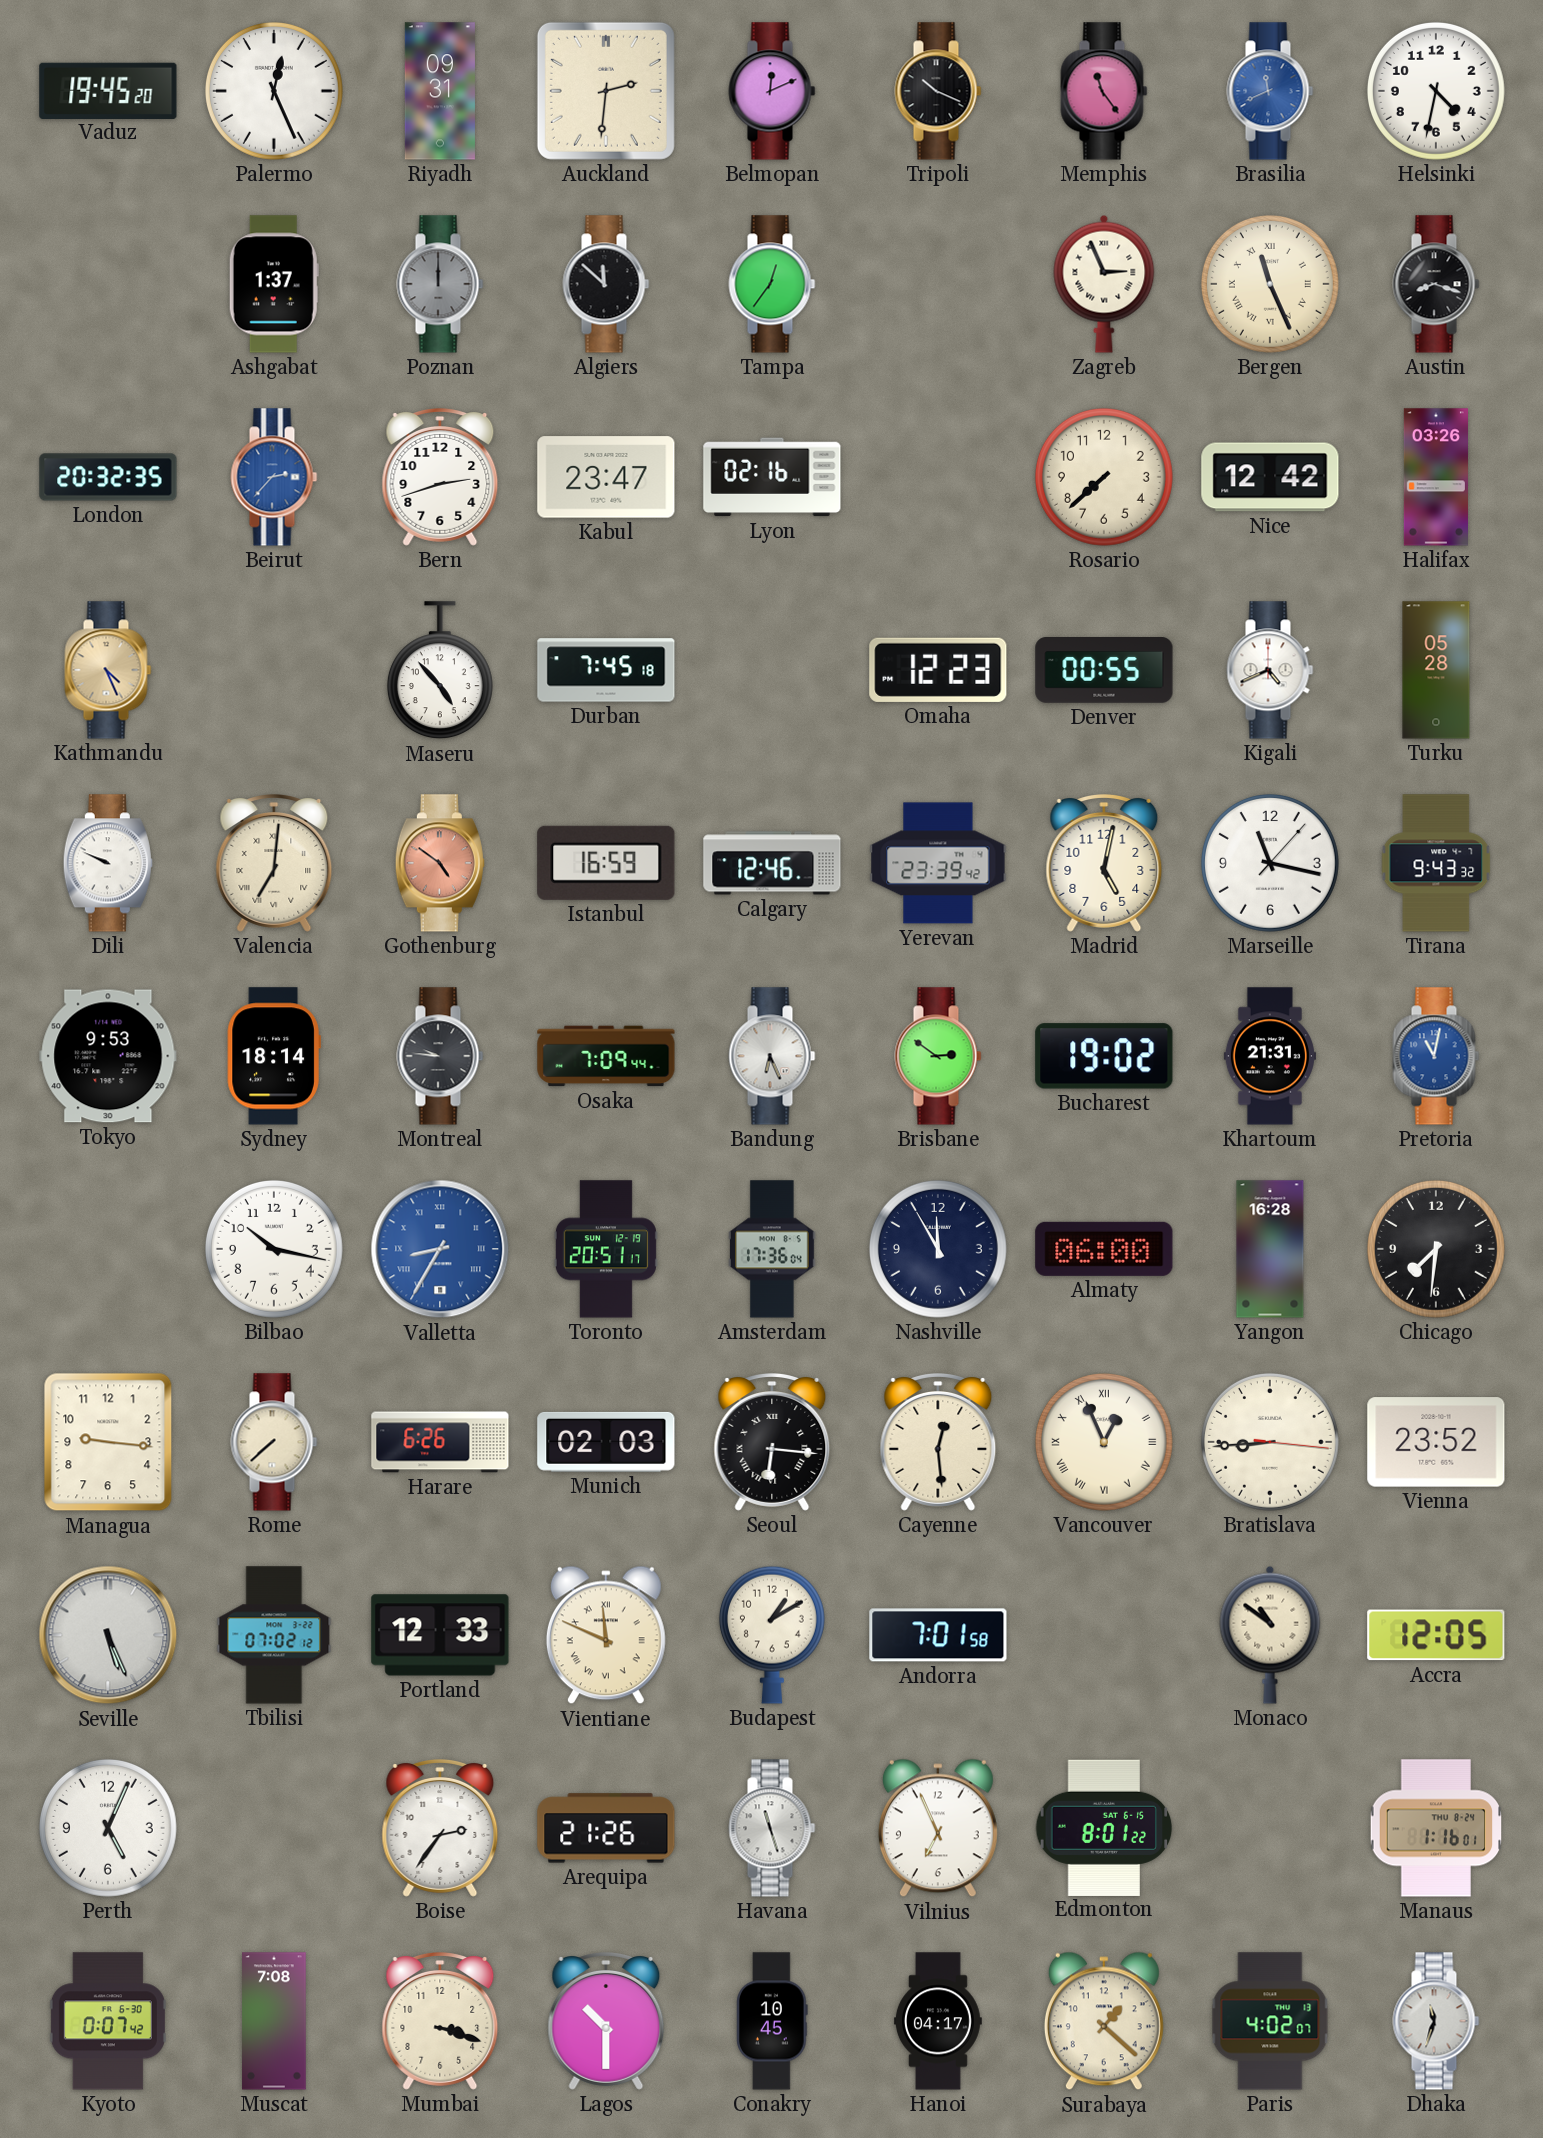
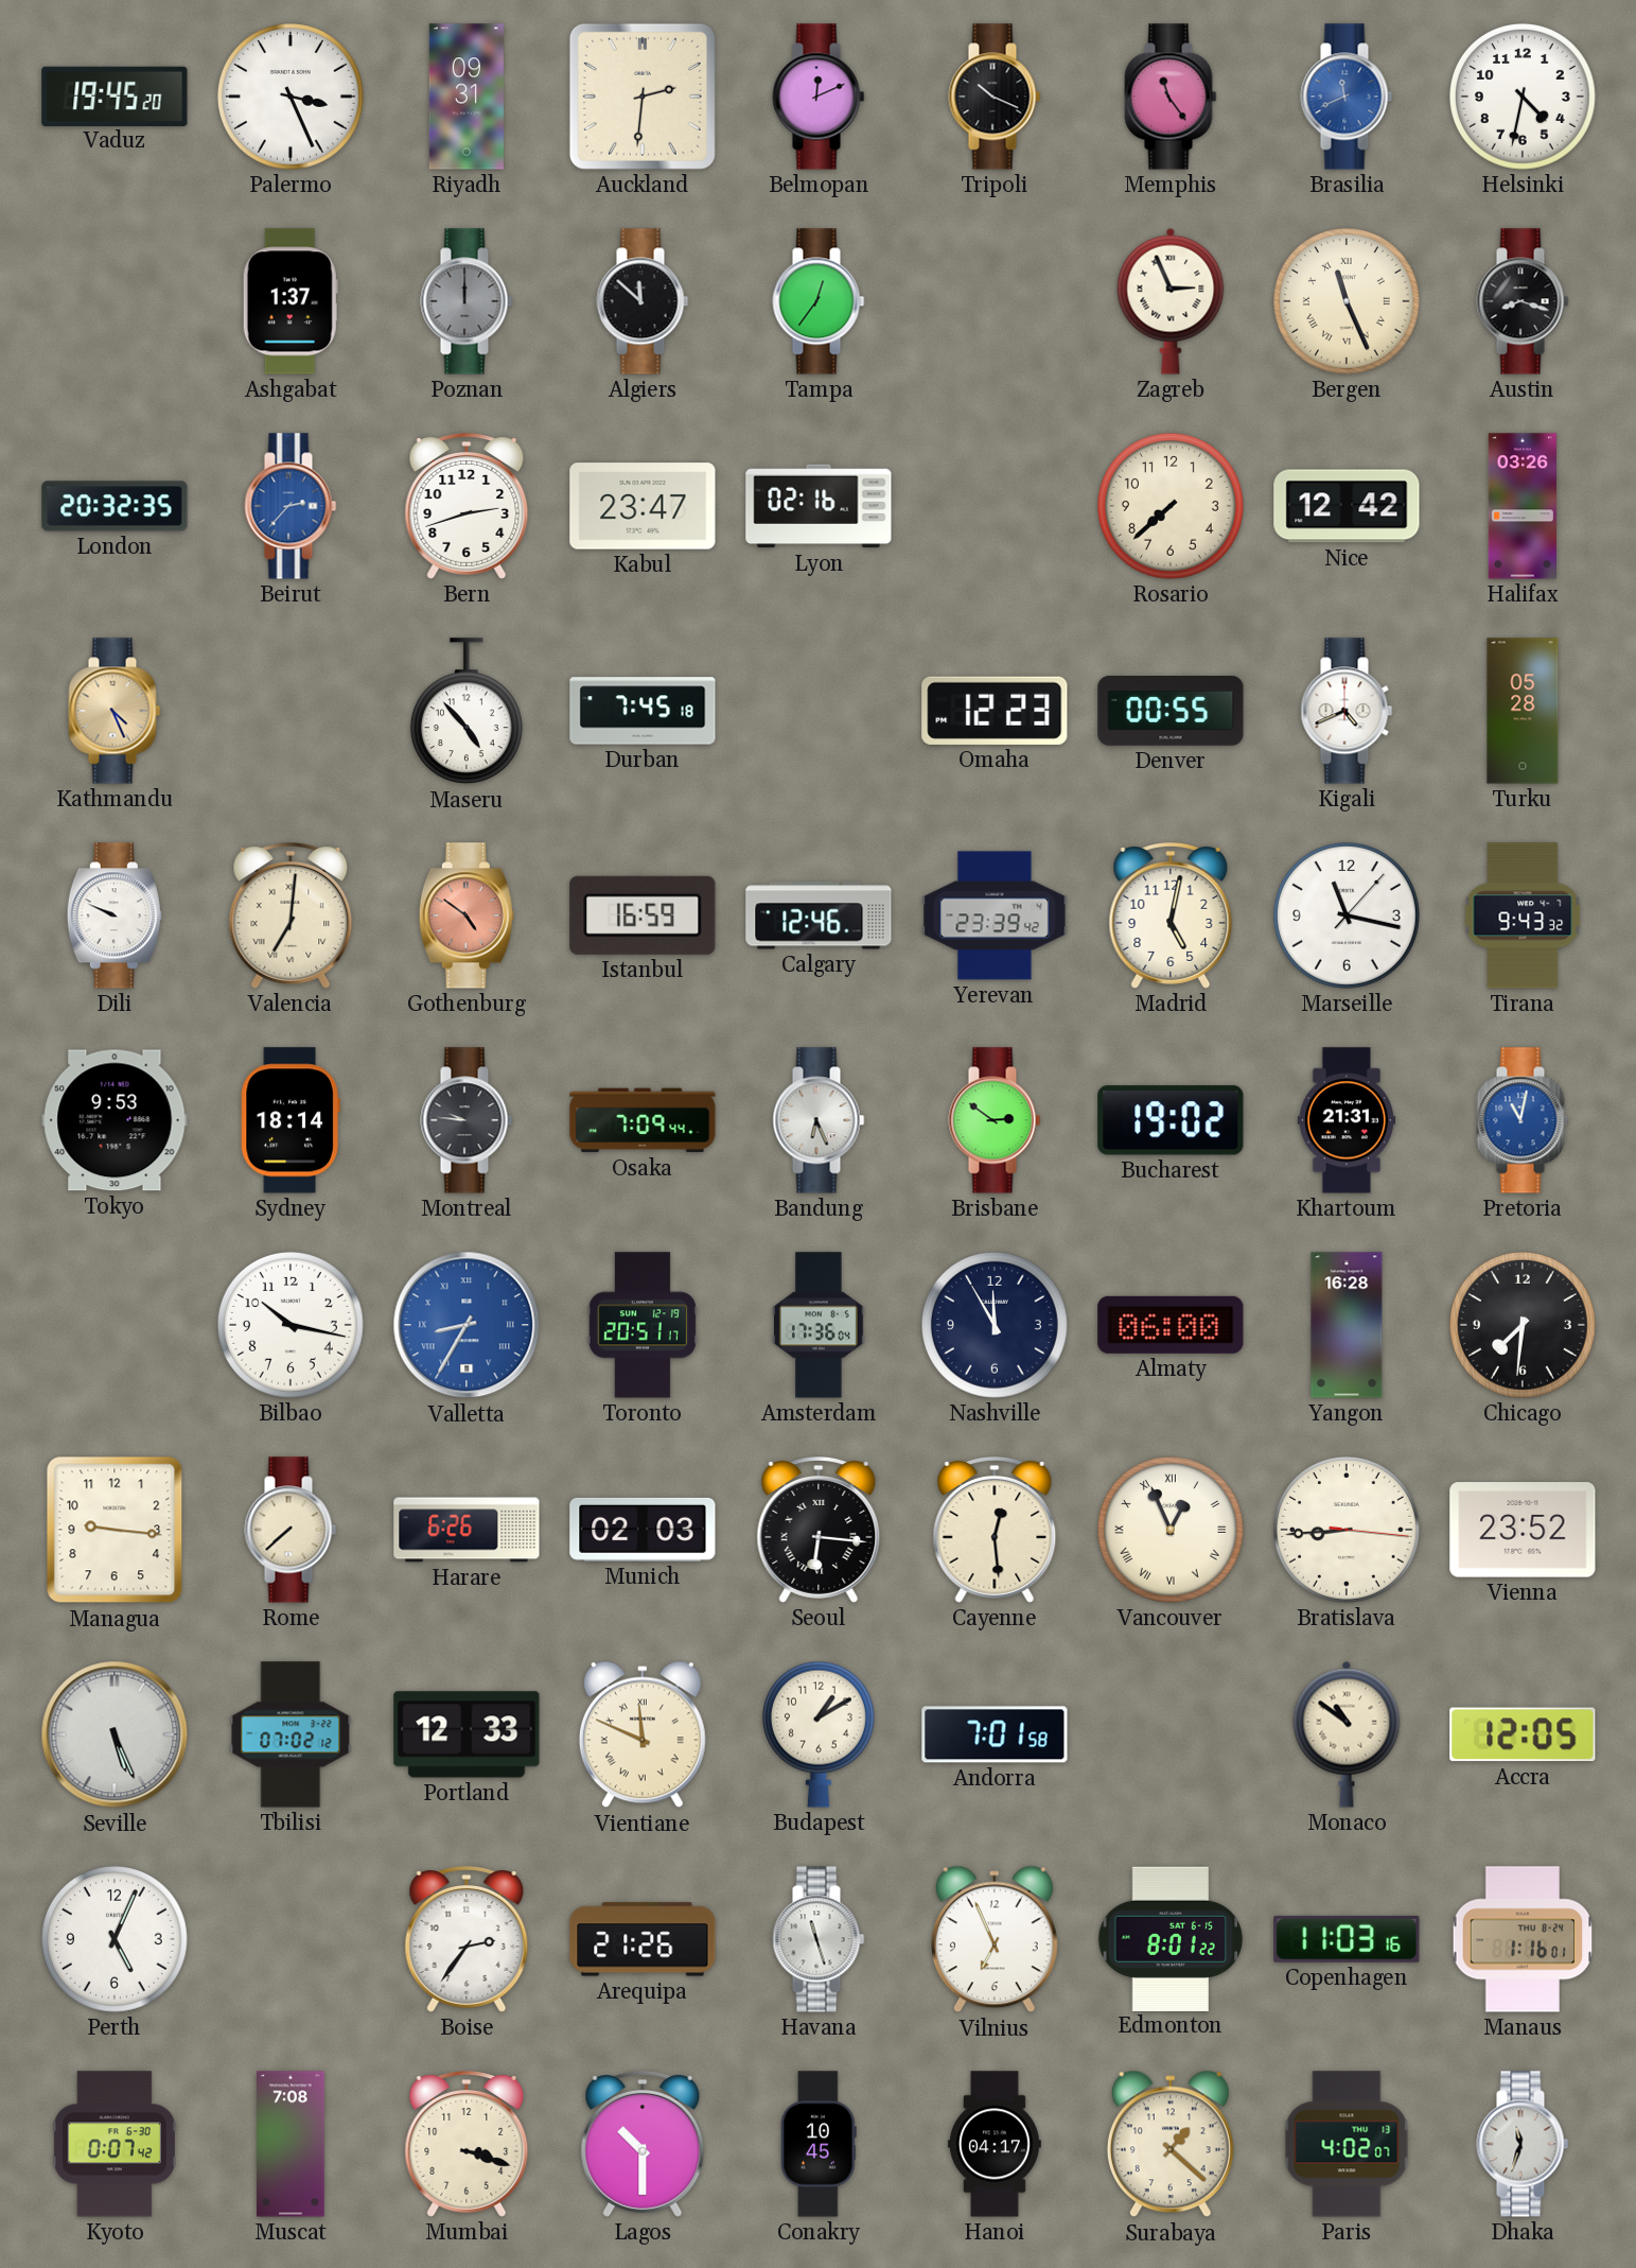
Palermo: 12:26 -> 3:26
Copenhagen: none -> 11:03
